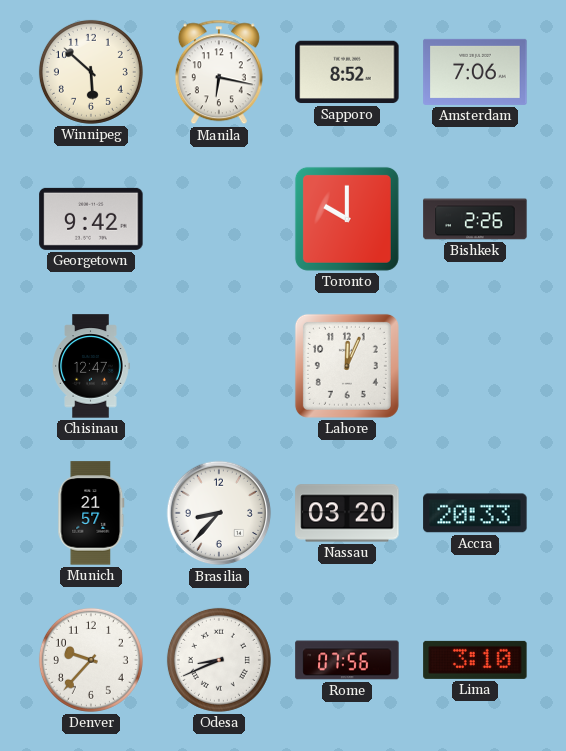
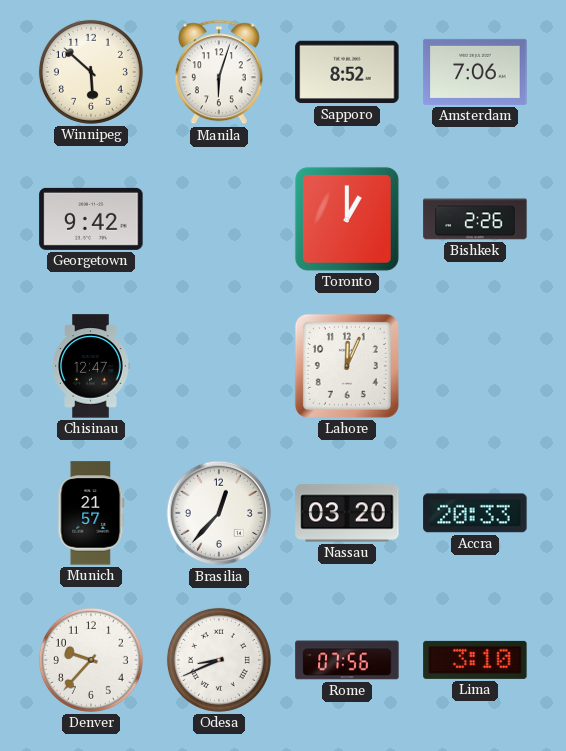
Manila: 6:17 -> 6:03
Toronto: 10:00 -> 1:00
Brasilia: 8:37 -> 12:37
